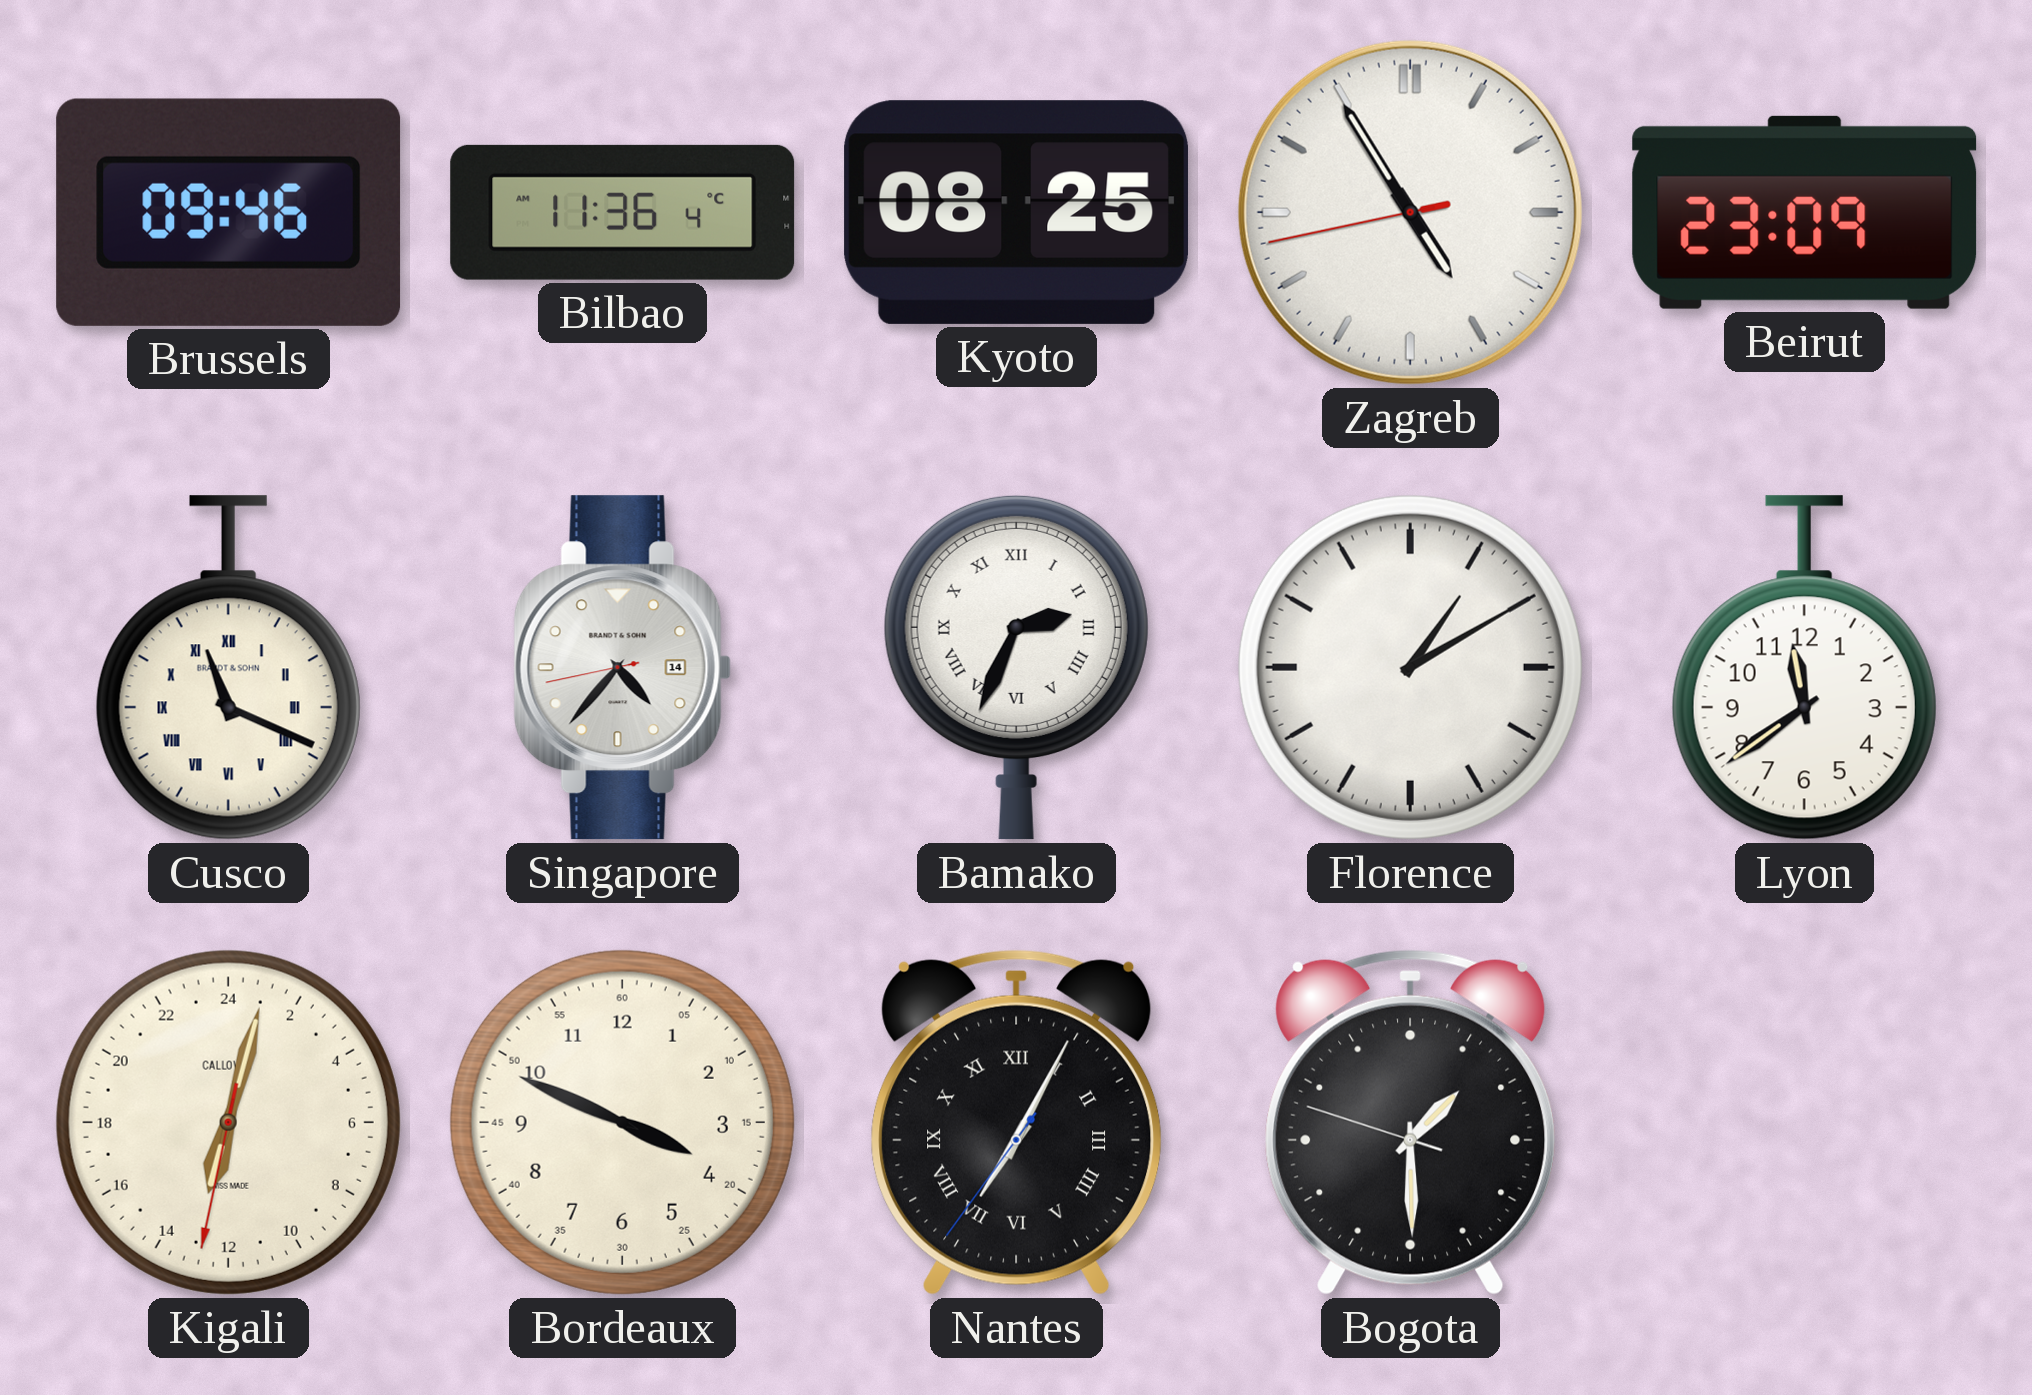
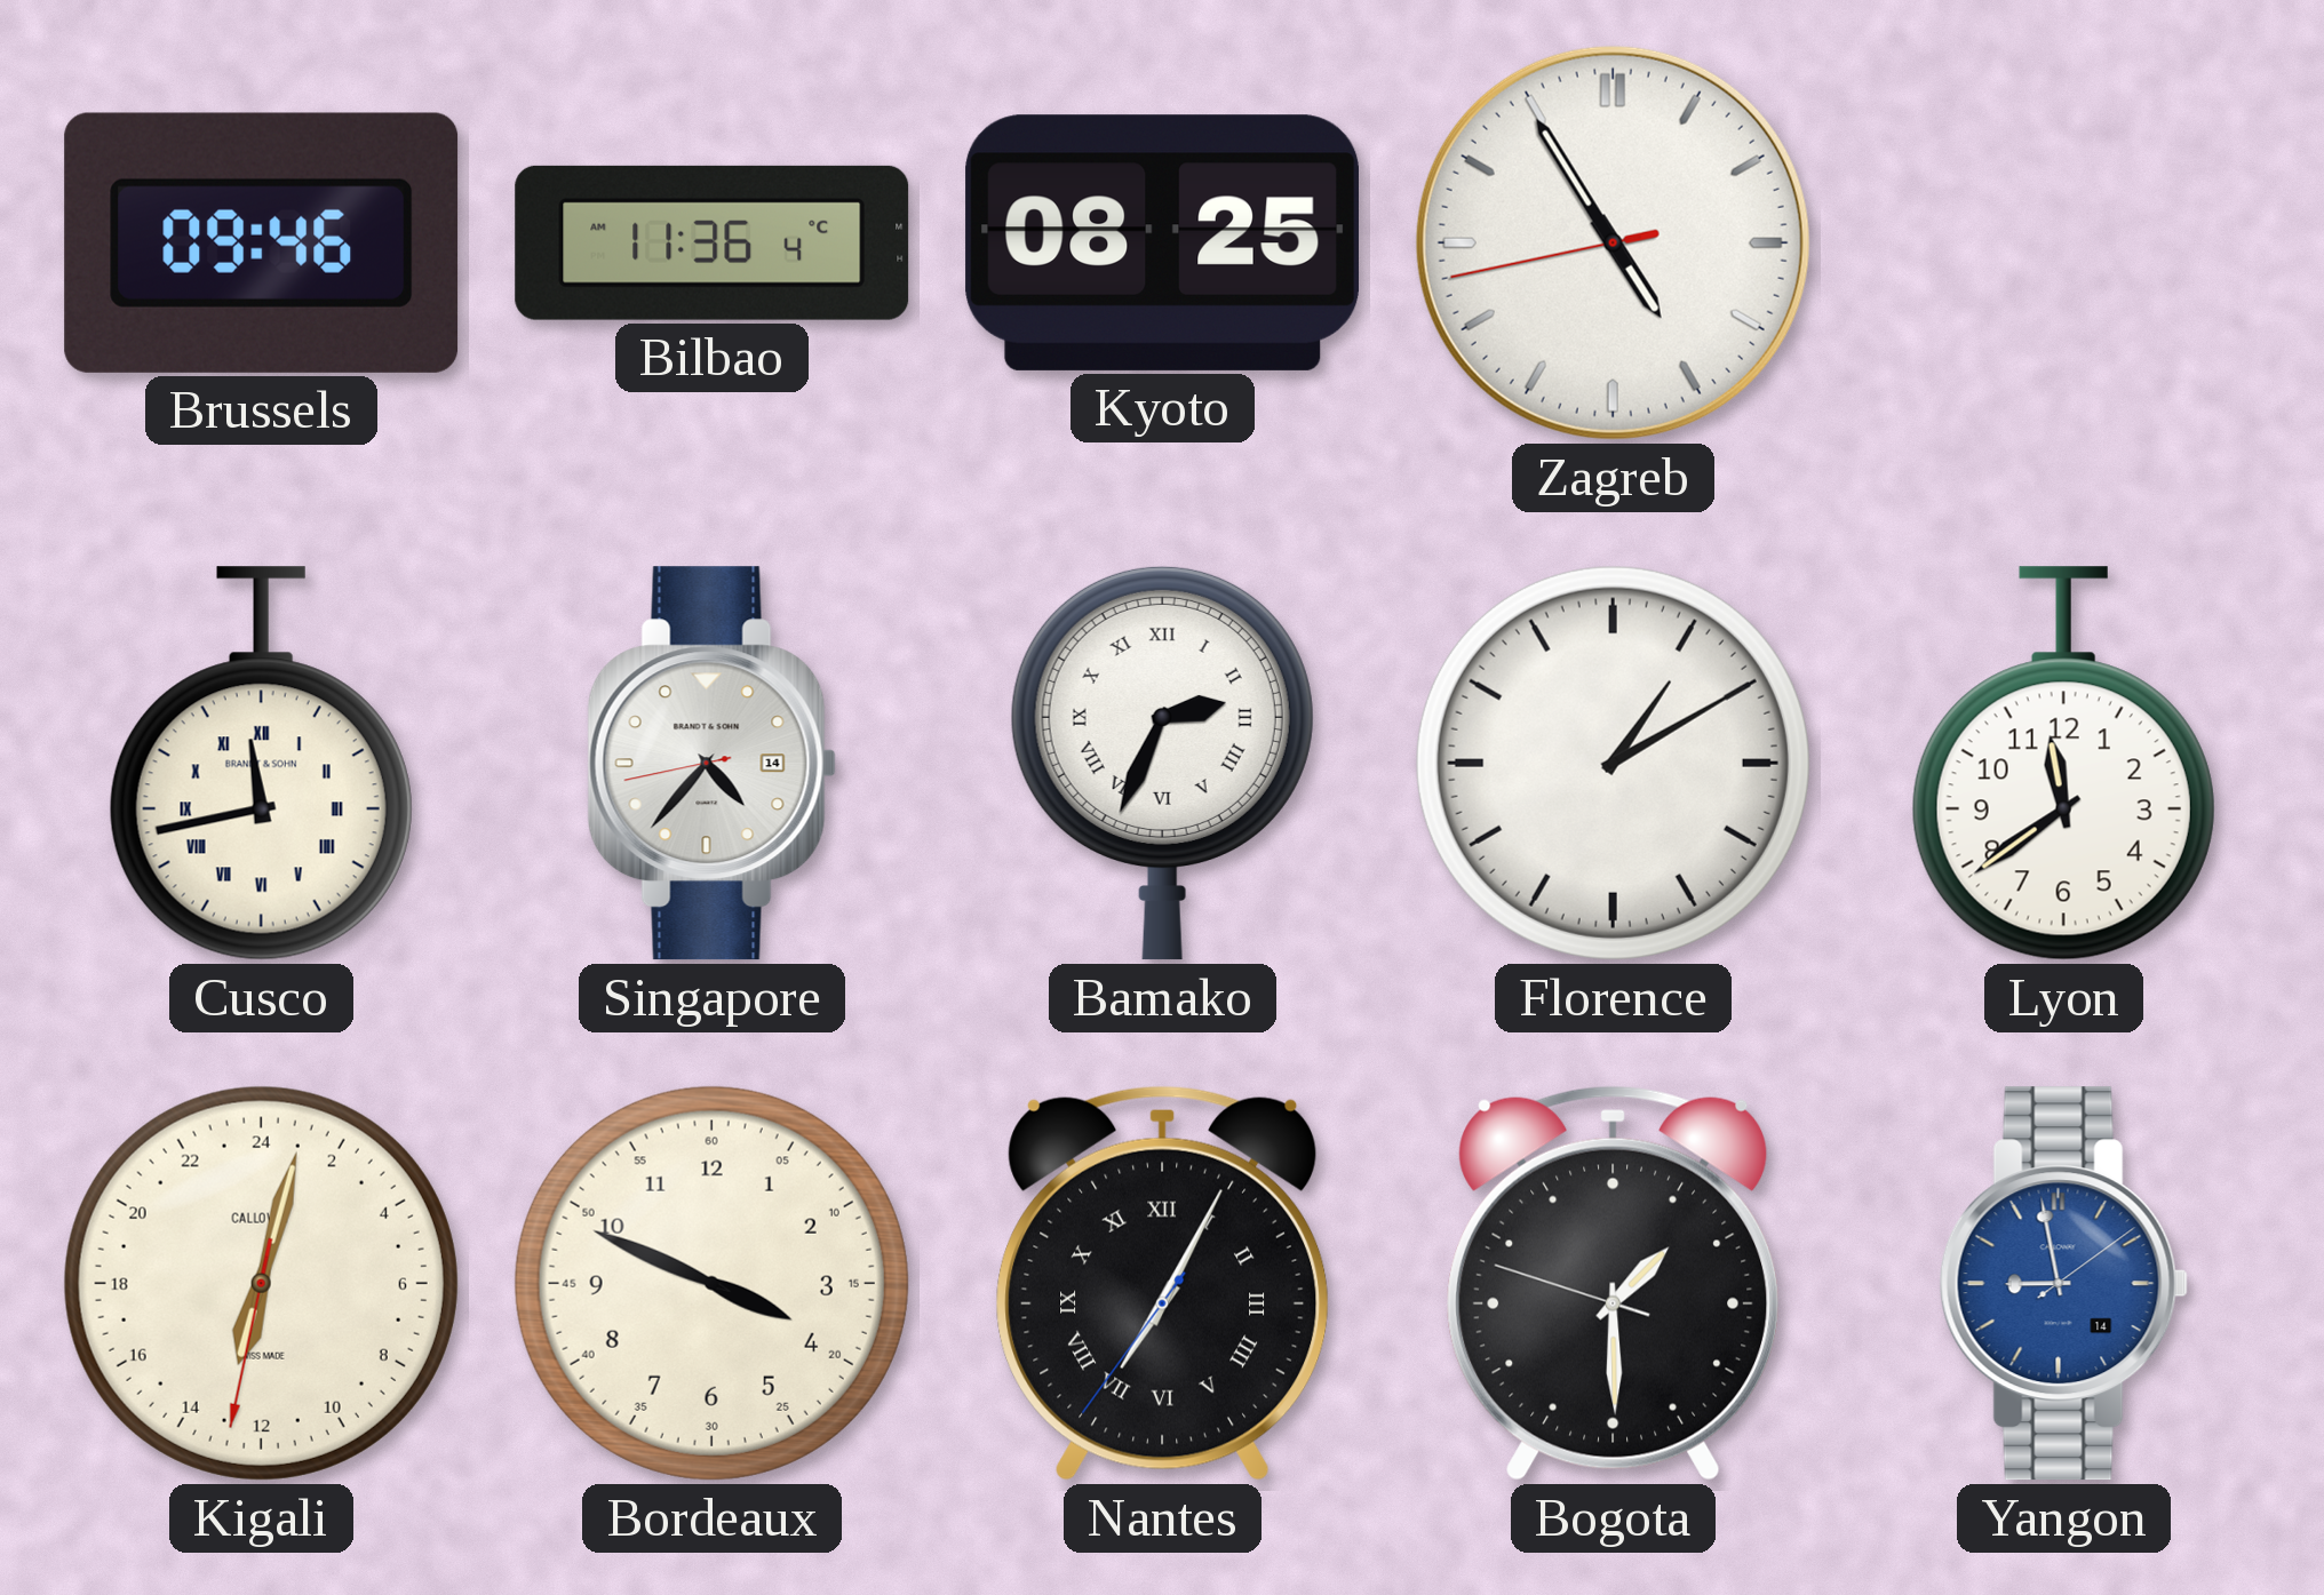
Beirut: 23:09 -> none
Cusco: 11:19 -> 11:43
Yangon: none -> 8:58
